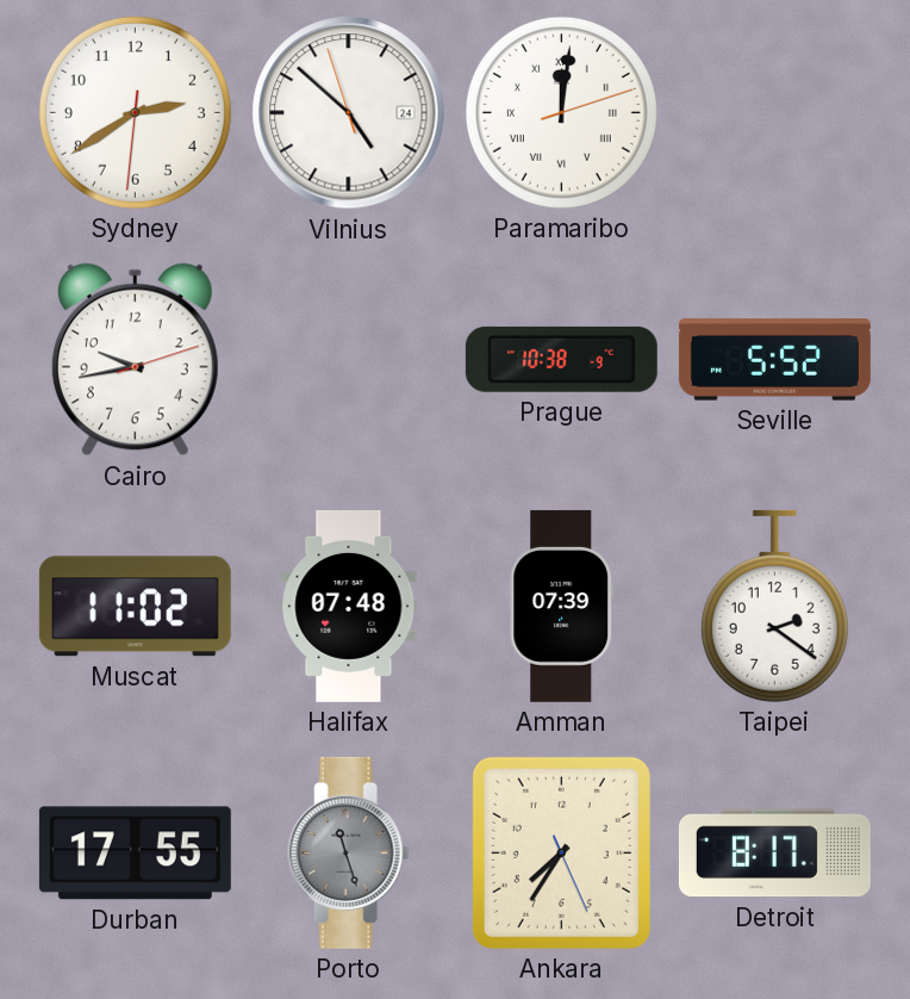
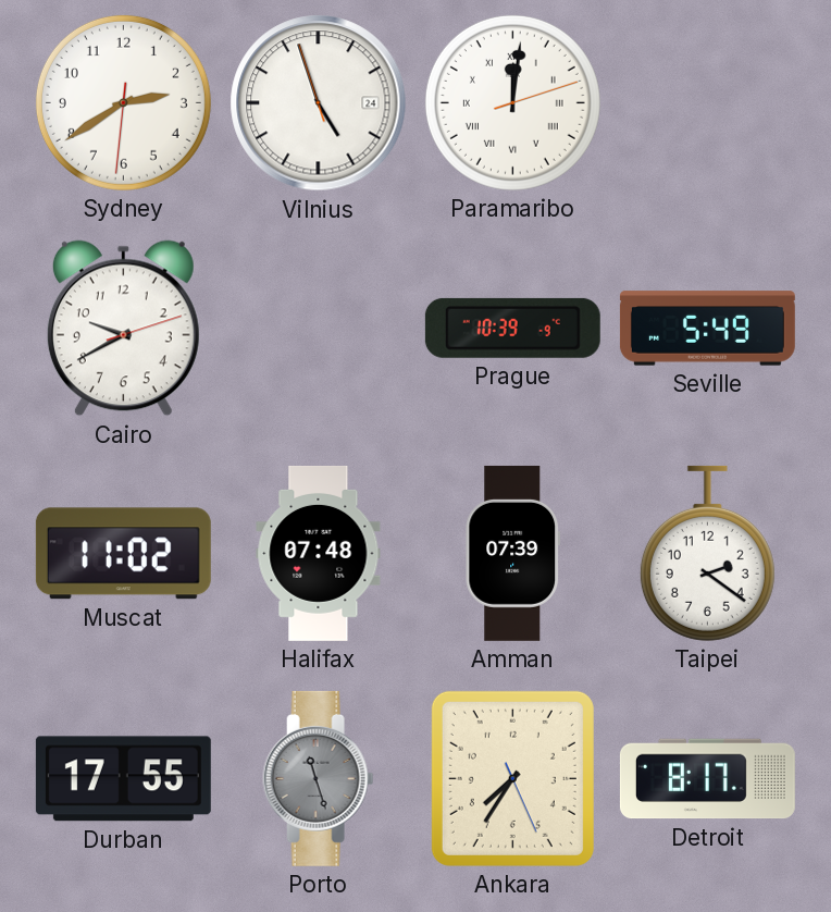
Vilnius: 4:51 -> 4:56
Cairo: 9:43 -> 9:40
Prague: 10:38 -> 10:39
Seville: 5:52 -> 5:49
